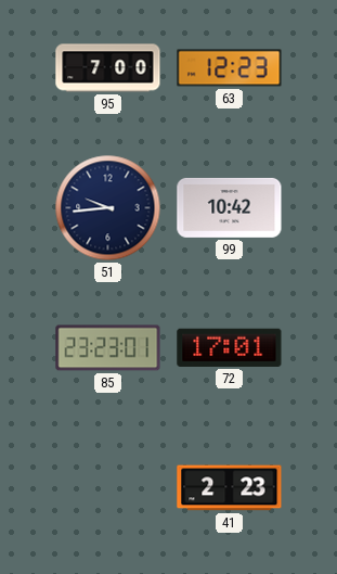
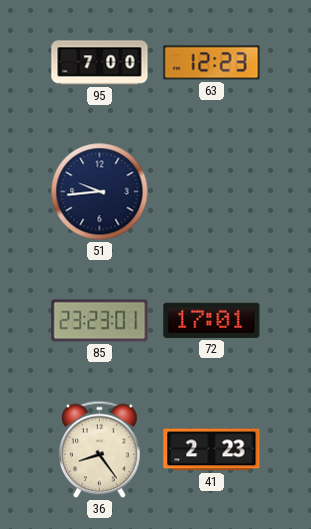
99: 10:42 -> none
36: none -> 8:24
